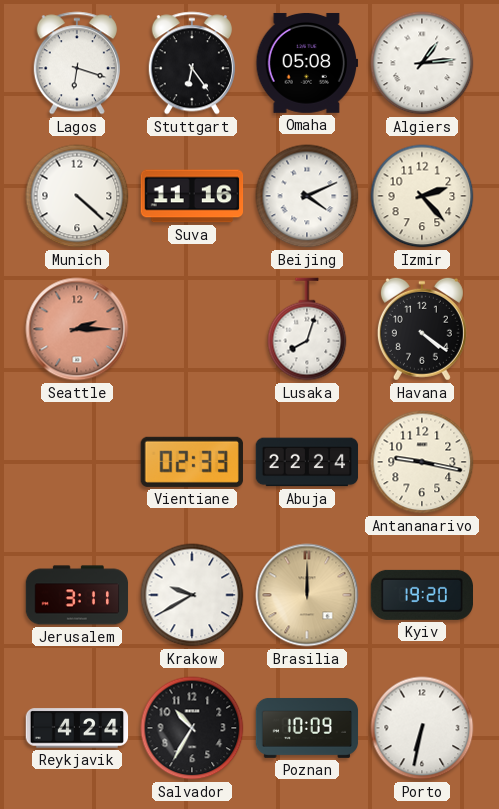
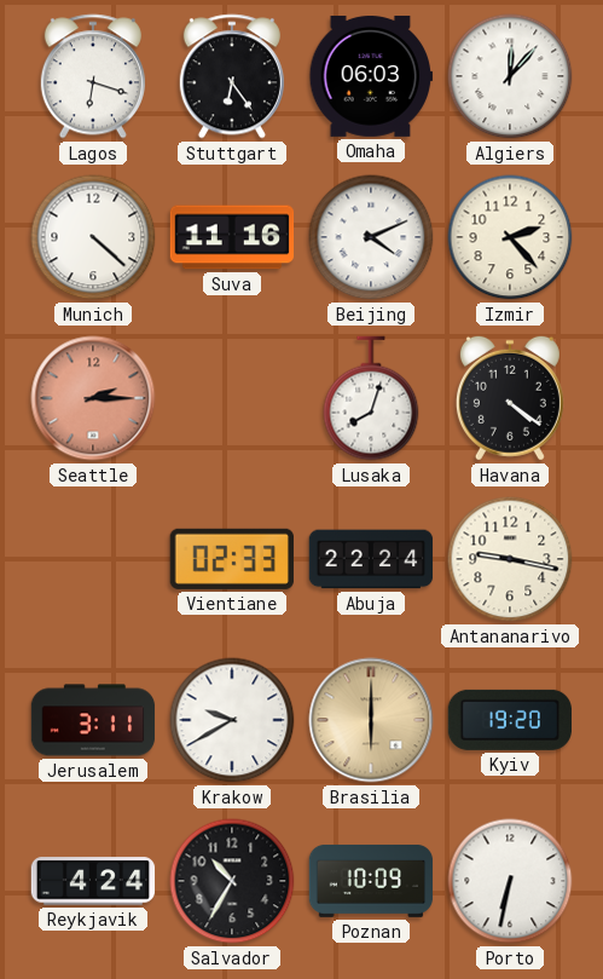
Omaha: 05:08 -> 06:03
Algiers: 1:14 -> 12:07
Brasilia: 12:00 -> 6:00
